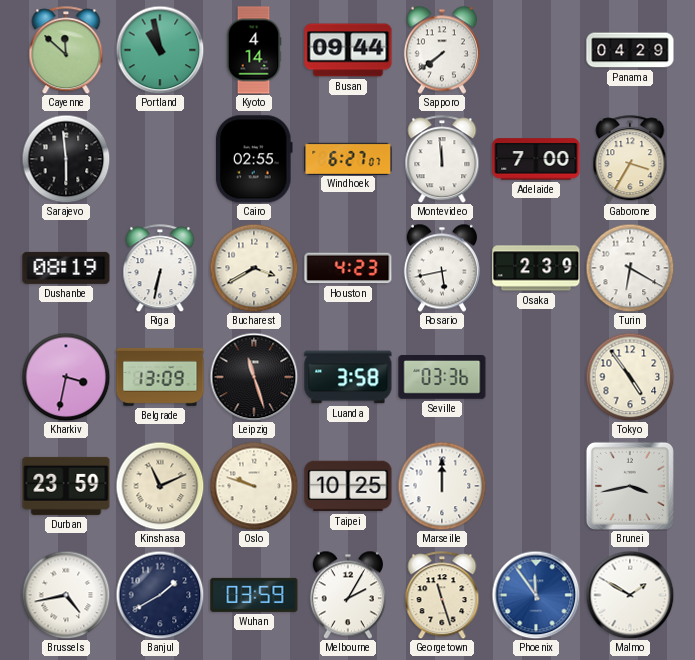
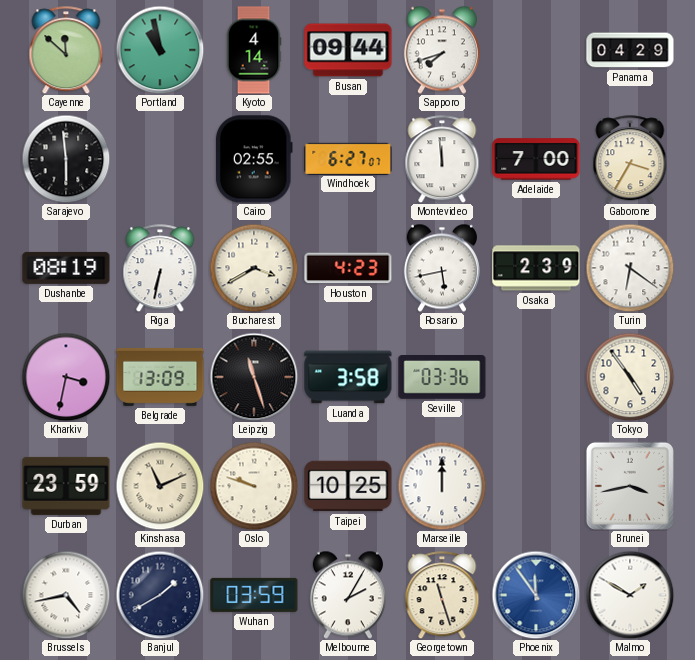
Sapporo: 7:39 -> 7:42
Turin: 6:20 -> 6:21
